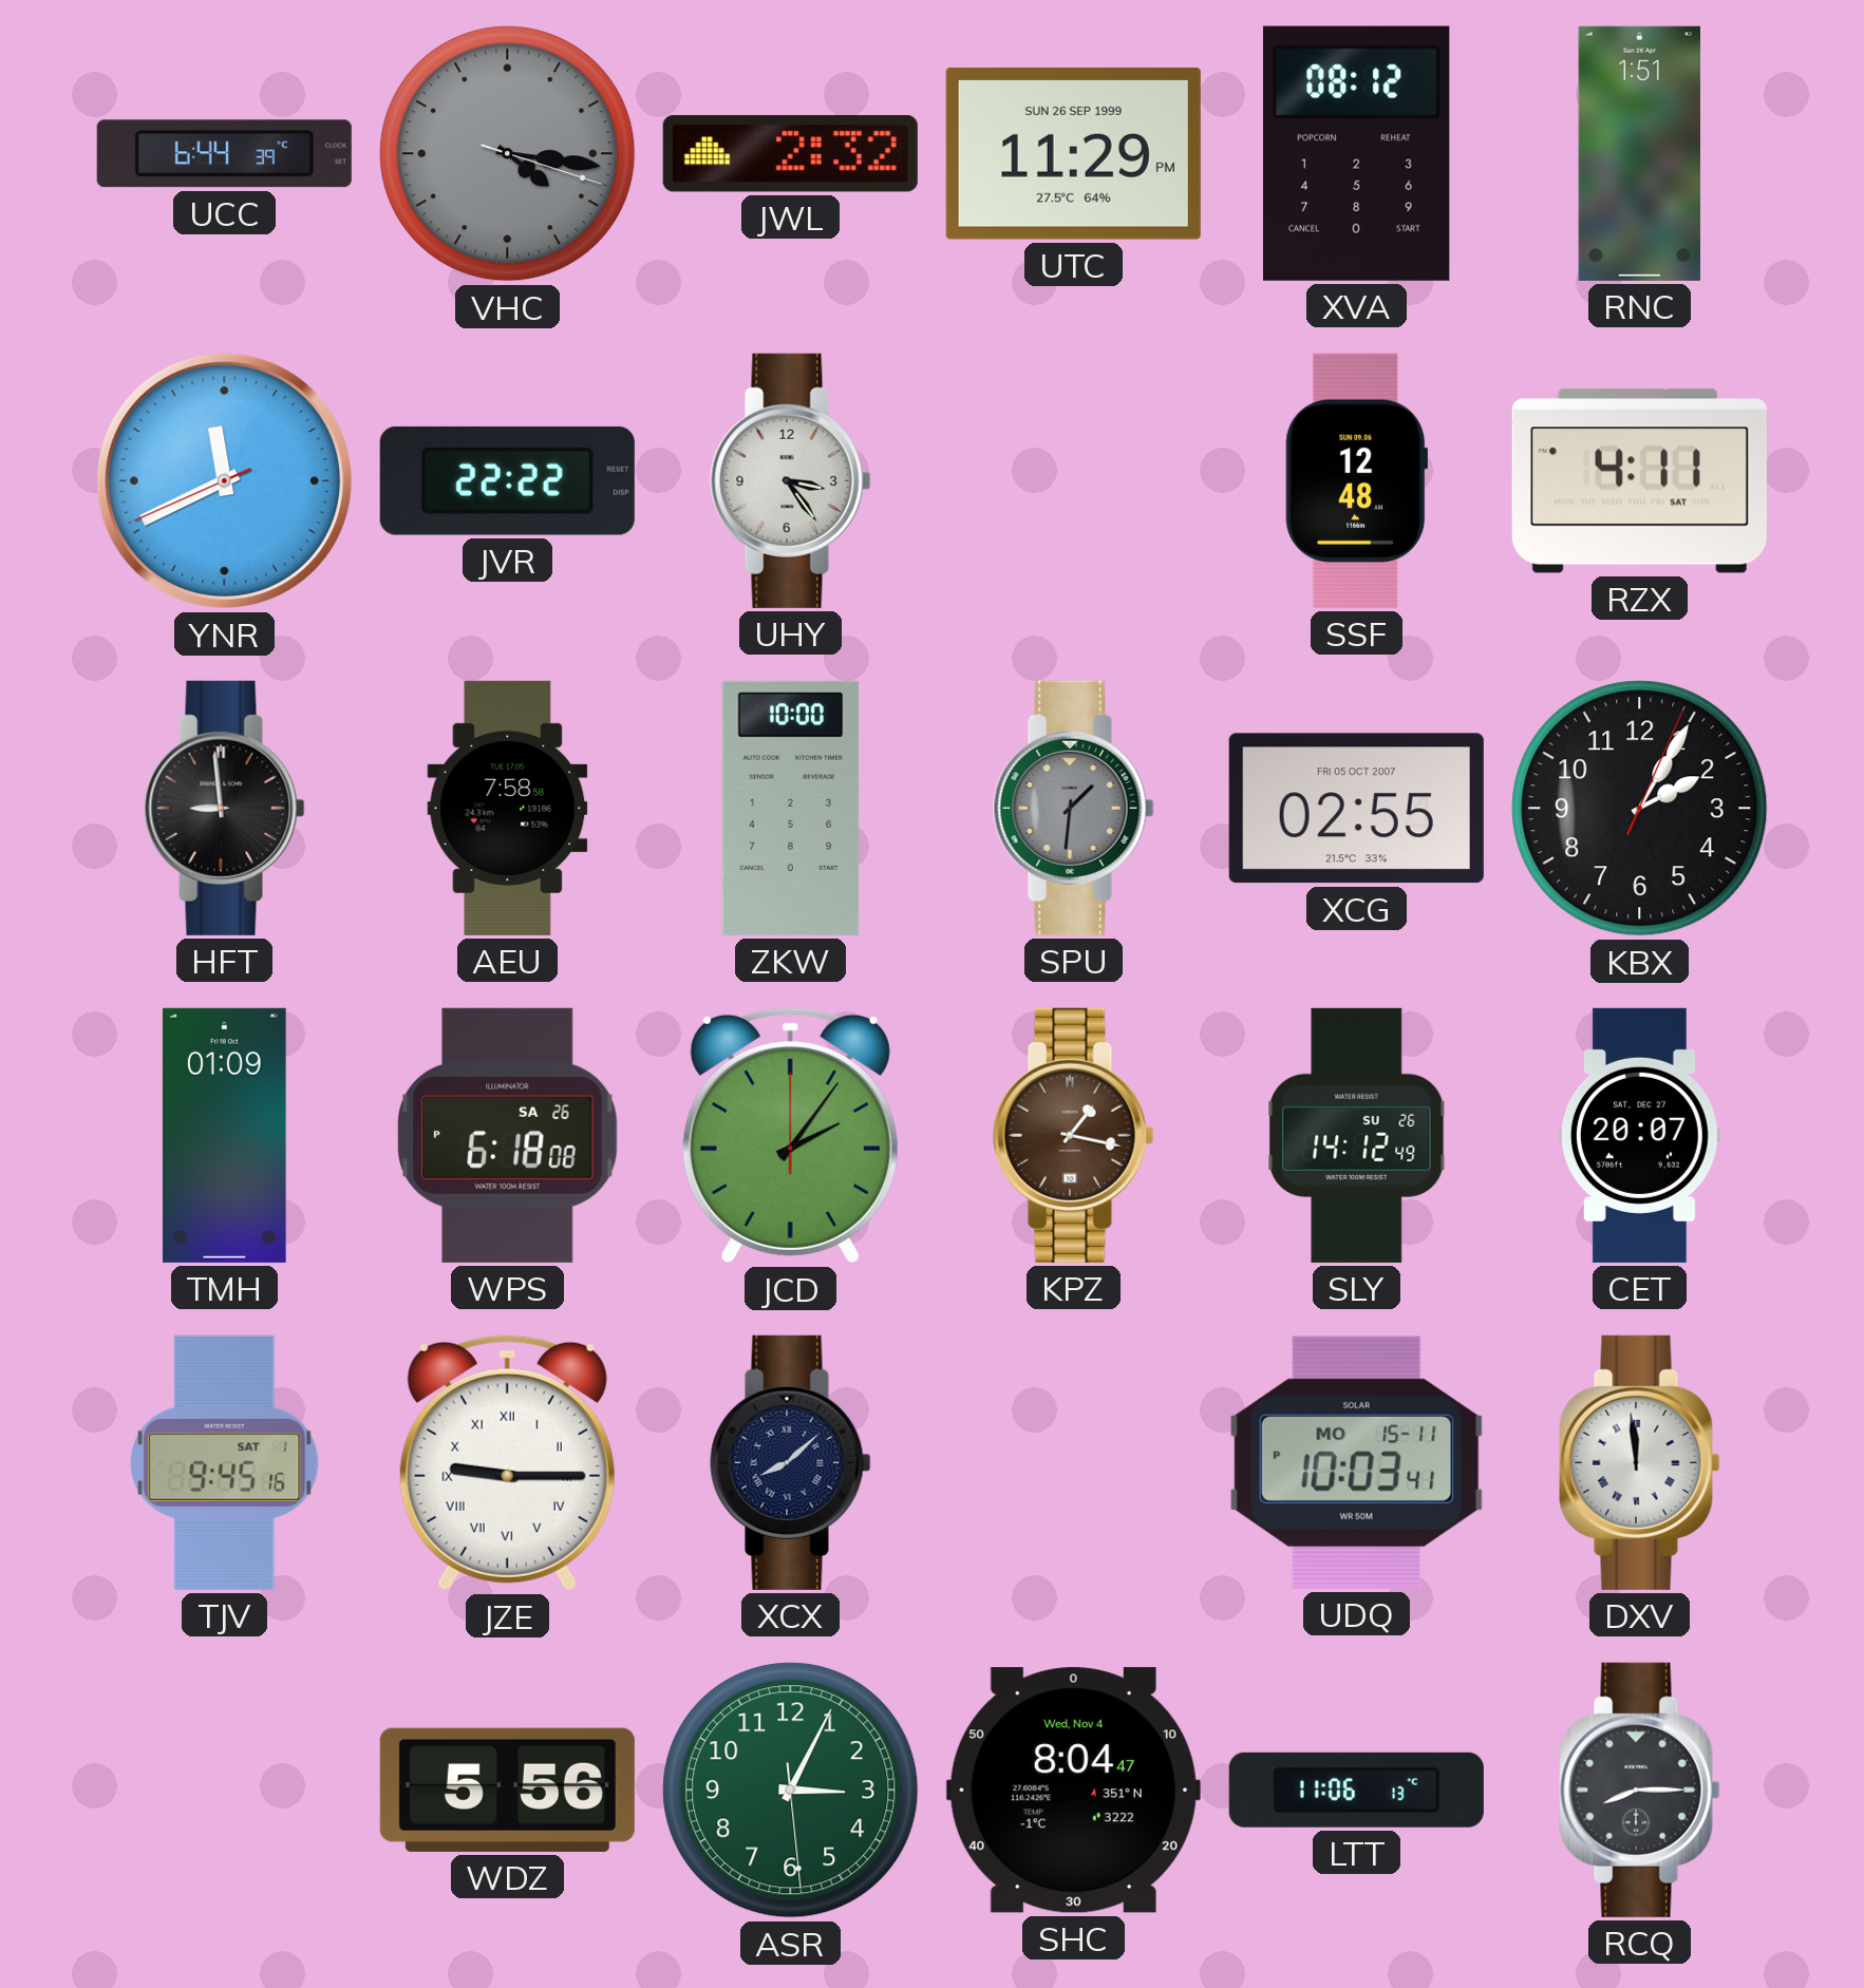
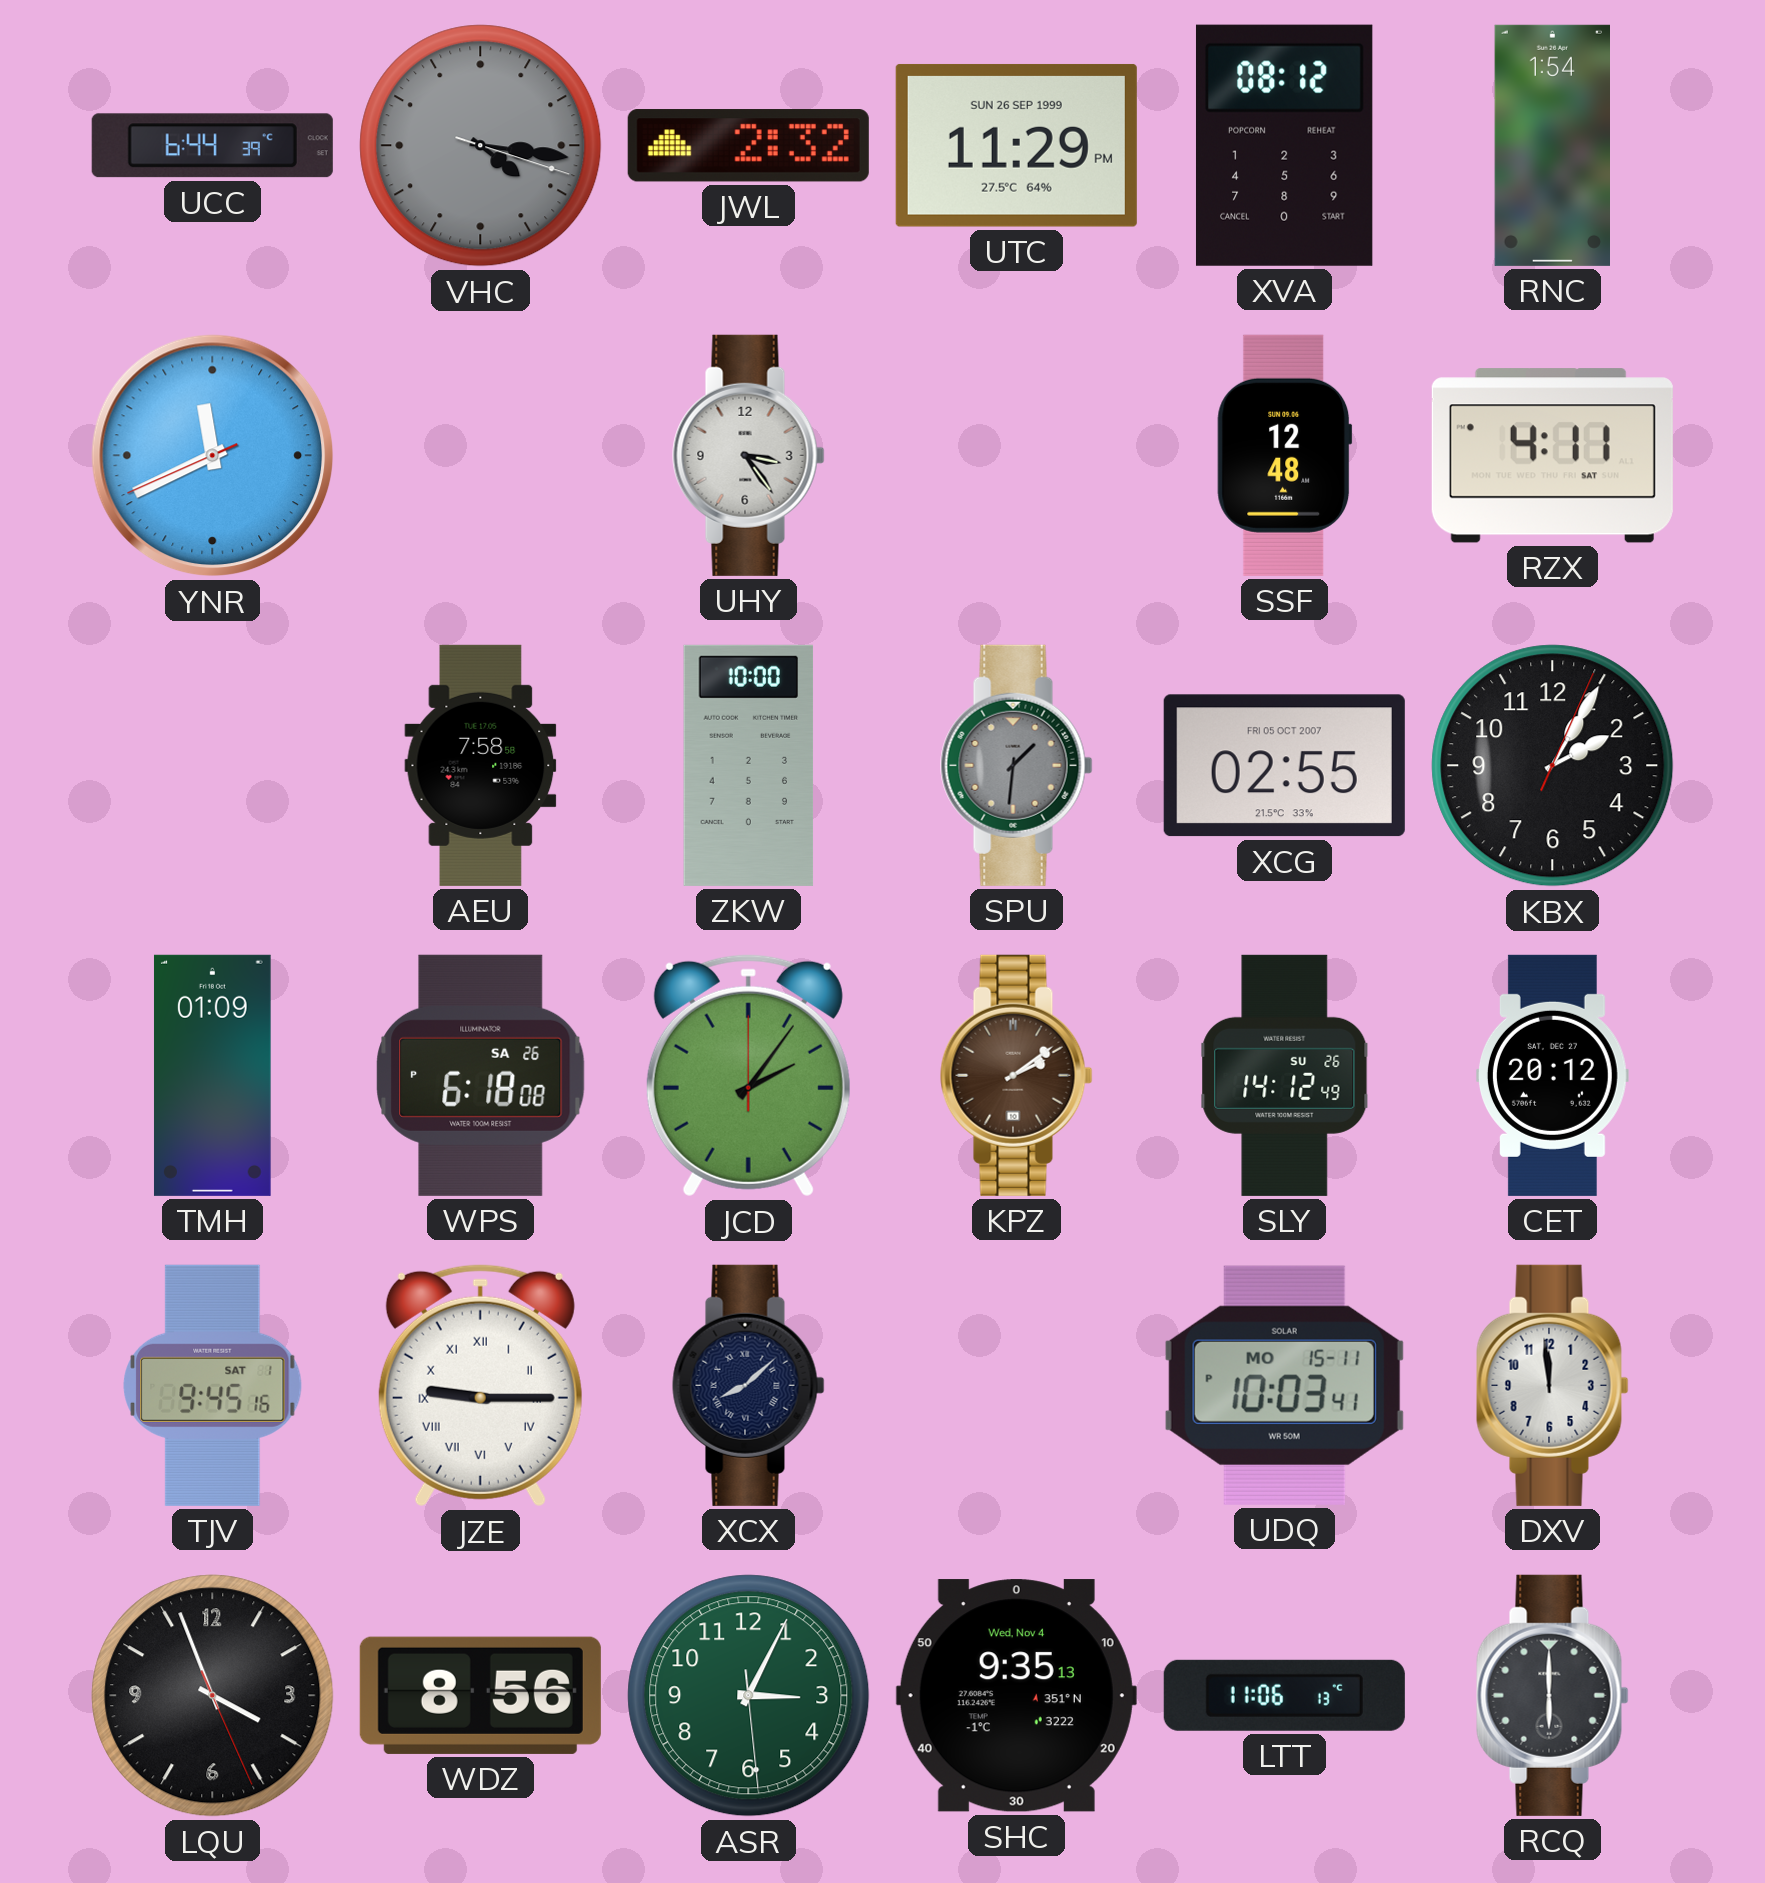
RNC: 1:51 -> 1:54
JVR: 22:22 -> none
HFT: 8:59 -> none
KPZ: 1:17 -> 2:09
CET: 20:07 -> 20:12
DXV numerals: Roman -> Arabic
LQU: none -> 3:56
WDZ: 5:56 -> 8:56
SHC: 8:04 -> 9:35
RCQ: 8:15 -> 6:00
